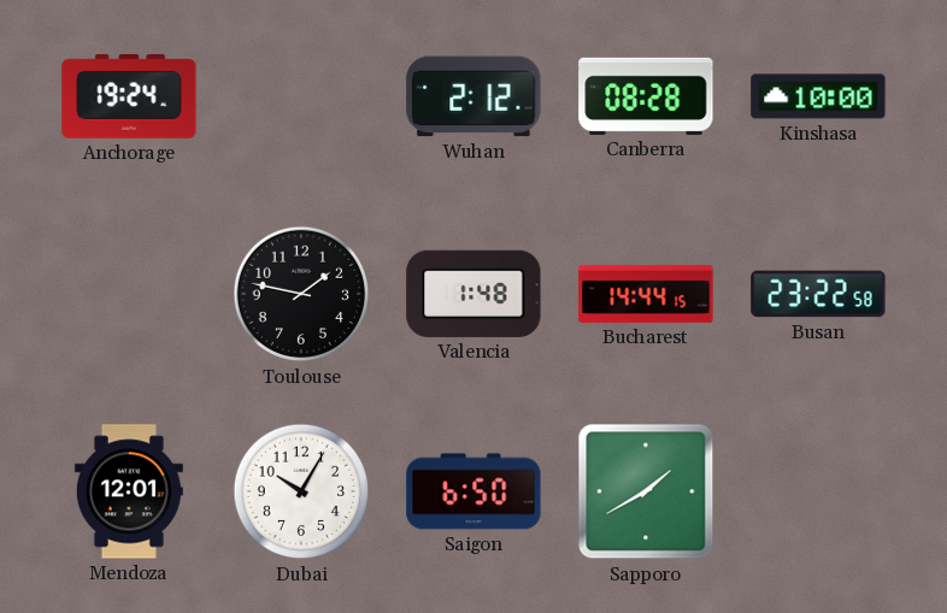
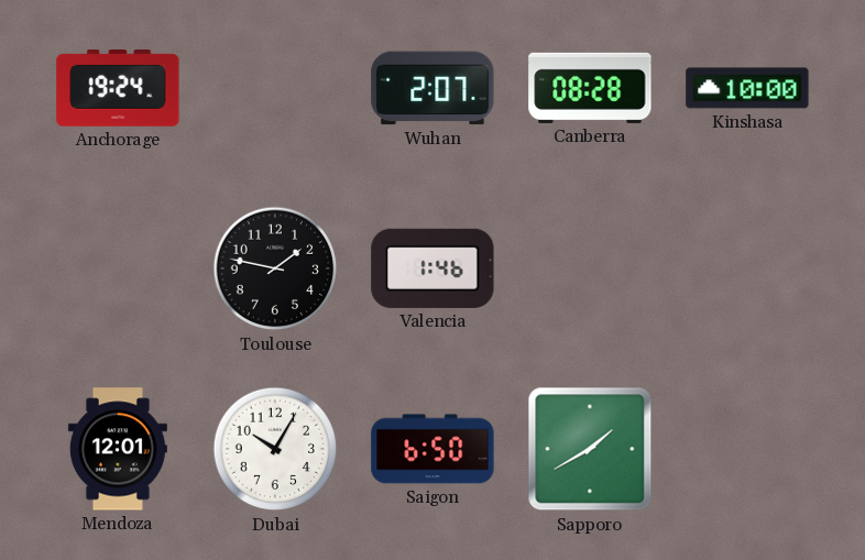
Wuhan: 2:12 -> 2:07
Valencia: 1:48 -> 1:46
Bucharest: 14:44 -> none
Busan: 23:22 -> none
